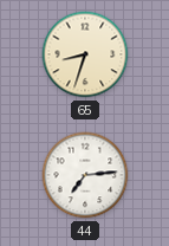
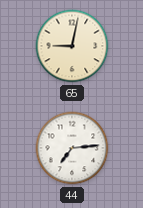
65: 8:33 -> 9:02
